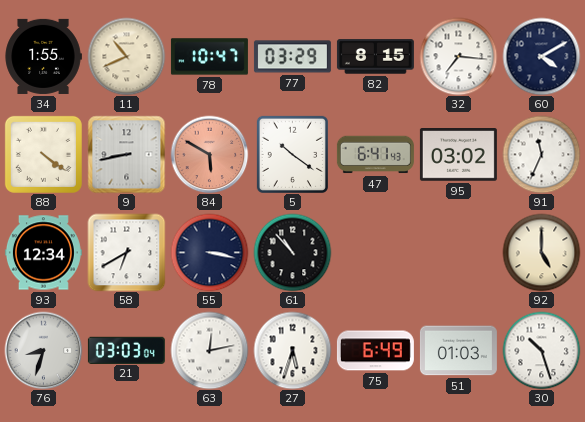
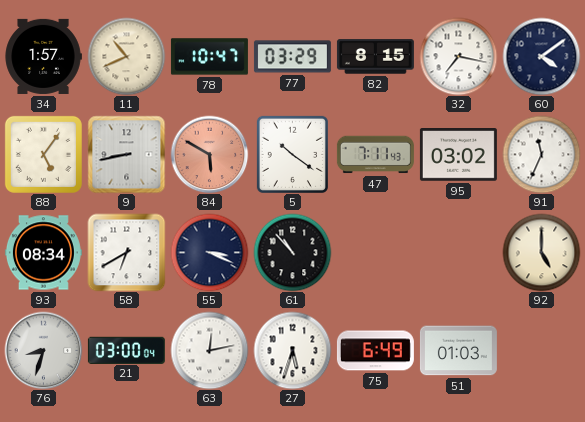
34: 1:55 -> 1:57
32: 7:16 -> 7:17
60: 4:10 -> 4:09
88: 4:21 -> 5:06
47: 6:41 -> 7:11
93: 12:34 -> 08:34
55: 3:17 -> 3:19
21: 03:03 -> 03:00
30: 10:27 -> none
